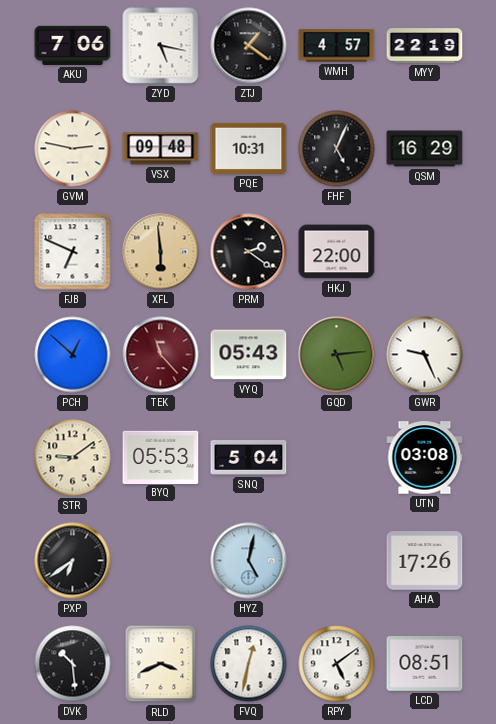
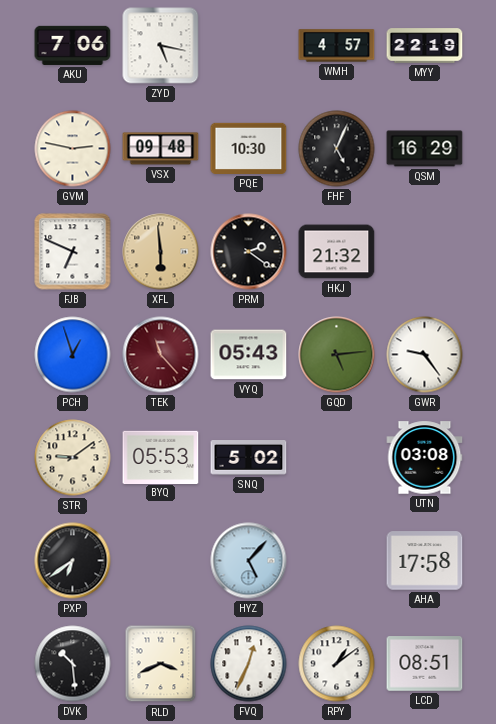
ZTJ: 1:21 -> none
PQE: 10:31 -> 10:30
HKJ: 22:00 -> 21:32
PCH: 12:52 -> 12:57
GWR: 9:26 -> 9:24
SNQ: 5:04 -> 5:02
HYZ: 5:02 -> 5:07
AHA: 17:26 -> 17:58
FVQ: 12:32 -> 12:34
RPY: 5:09 -> 1:09
